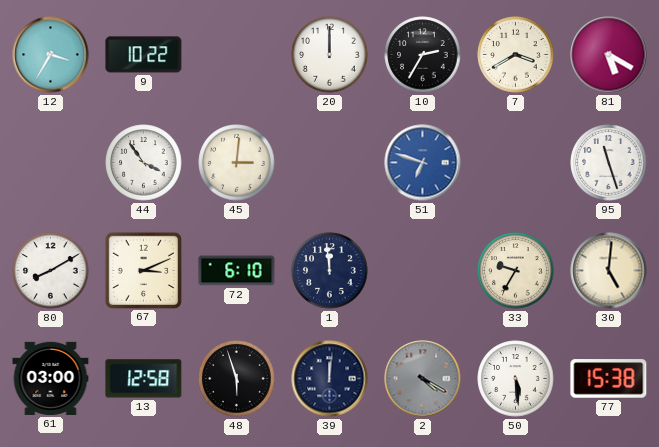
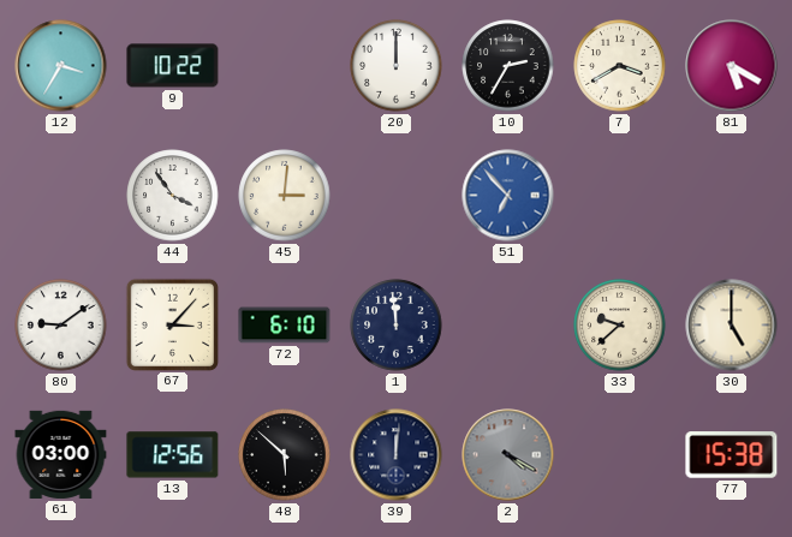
51: 6:48 -> 6:53
95: 11:27 -> none
80: 8:10 -> 9:09
67: 3:11 -> 3:07
33: 9:35 -> 9:38
30: 5:01 -> 5:00
13: 12:58 -> 12:56
48: 5:57 -> 5:52
50: 5:29 -> none
